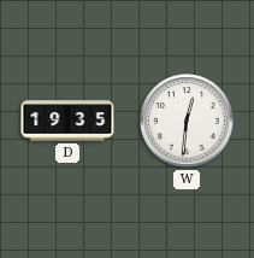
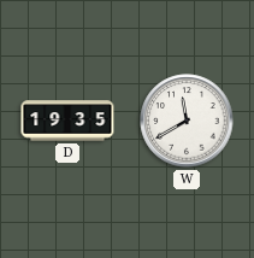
W: 12:31 -> 11:40
